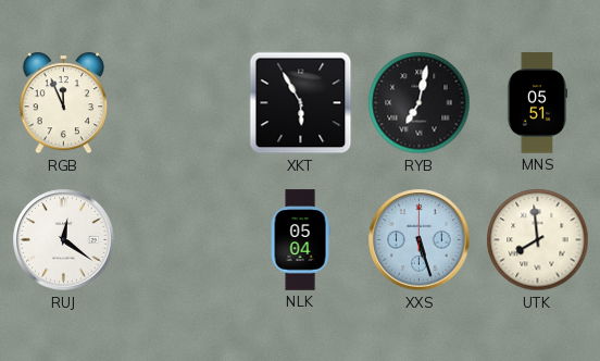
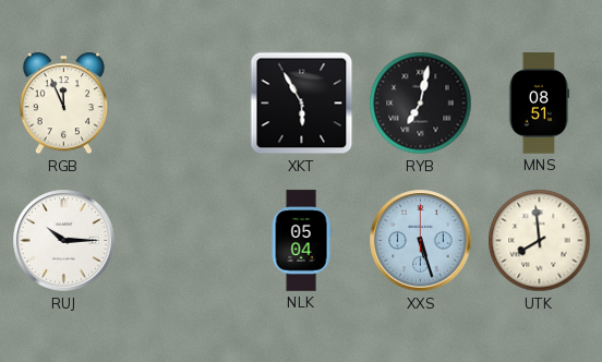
MNS: 05:51 -> 08:51
RUJ: 12:21 -> 10:15
